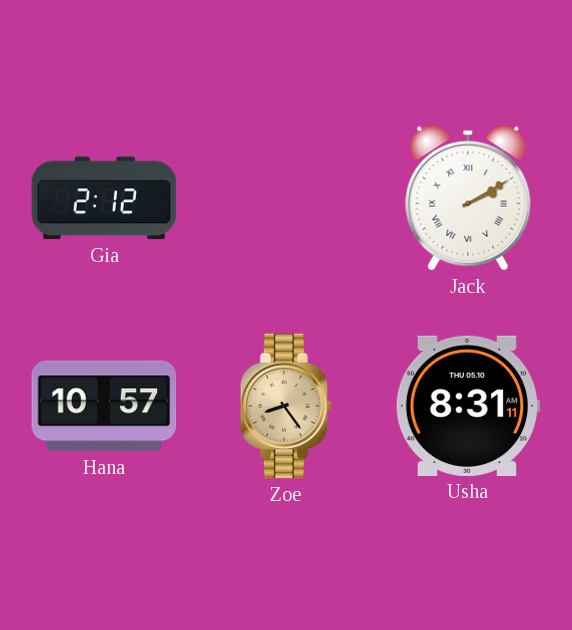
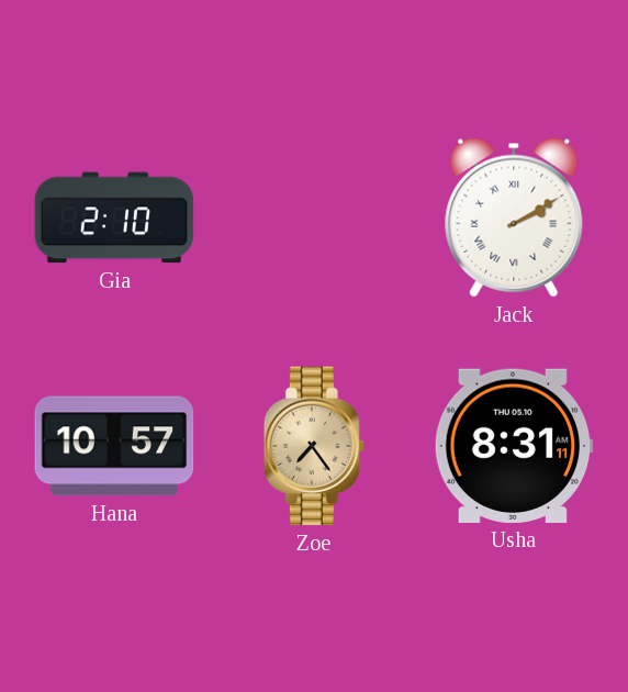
Gia: 2:12 -> 2:10
Zoe: 8:24 -> 7:24
